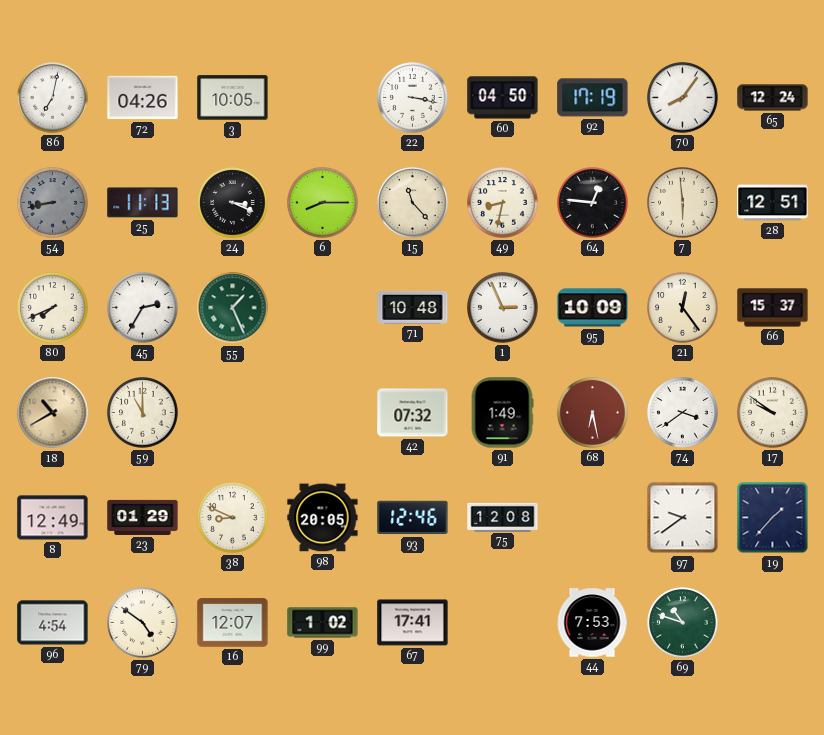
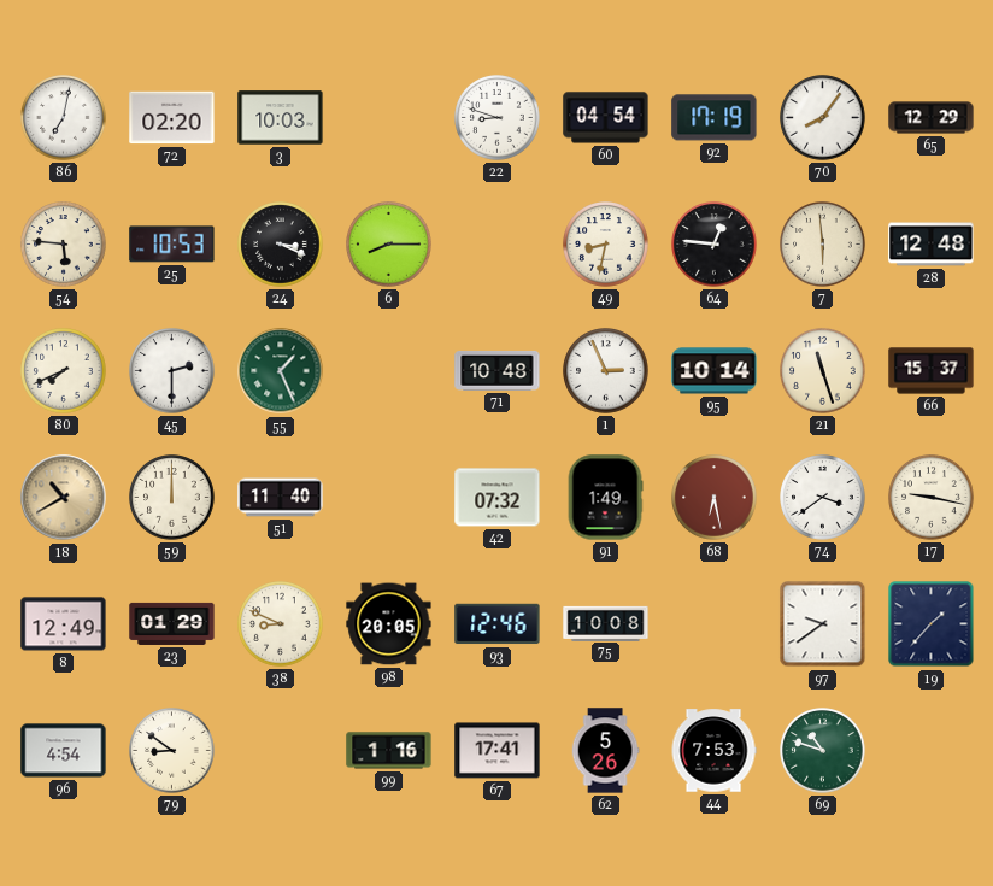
72: 04:26 -> 02:20
3: 10:05 -> 10:03
22: 3:17 -> 8:48
60: 04:50 -> 04:54
65: 12:24 -> 12:29
54: 8:43 -> 5:46
54 dial: grey -> cream
25: 11:13 -> 10:53
15: 11:23 -> none
28: 12:51 -> 12:48
45: 2:35 -> 2:30
95: 10:09 -> 10:14
21: 12:24 -> 11:27
59: 11:00 -> 12:00
51: none -> 11:40
17: 9:51 -> 9:17
75: 12:08 -> 10:08
79: 4:51 -> 8:51
16: 12:07 -> none
99: 1:02 -> 1:16
62: none -> 5:26
